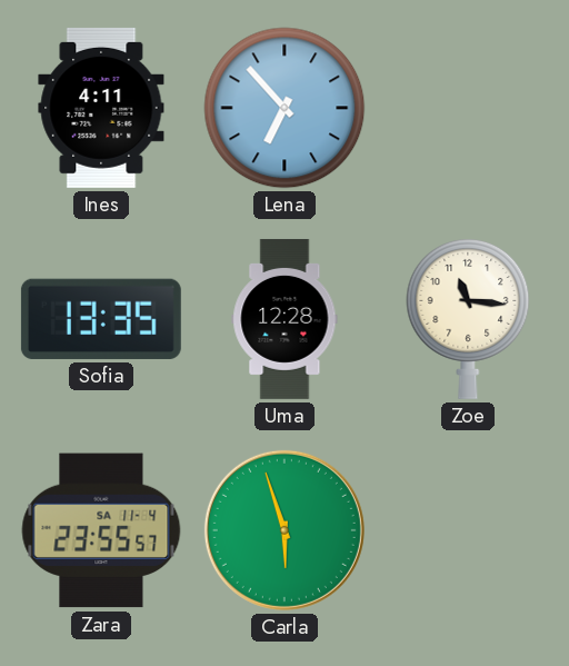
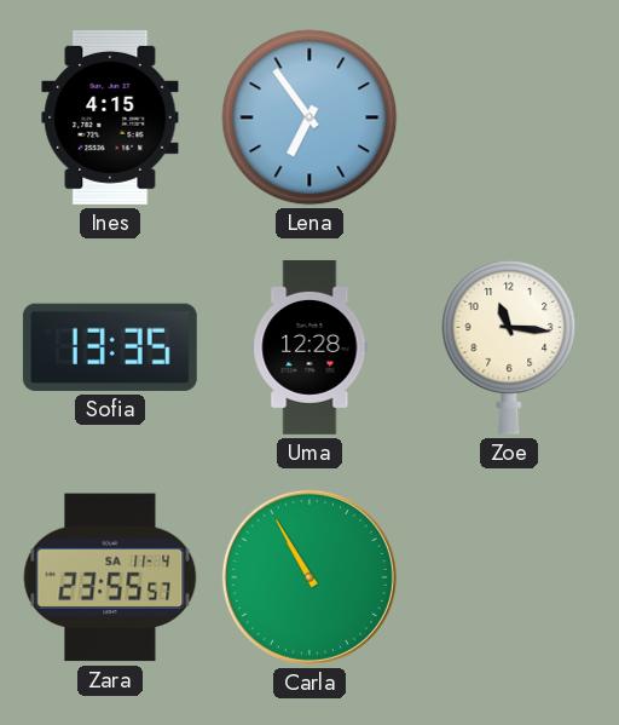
Ines: 4:11 -> 4:15
Lena: 6:53 -> 6:54
Carla: 5:57 -> 10:55
